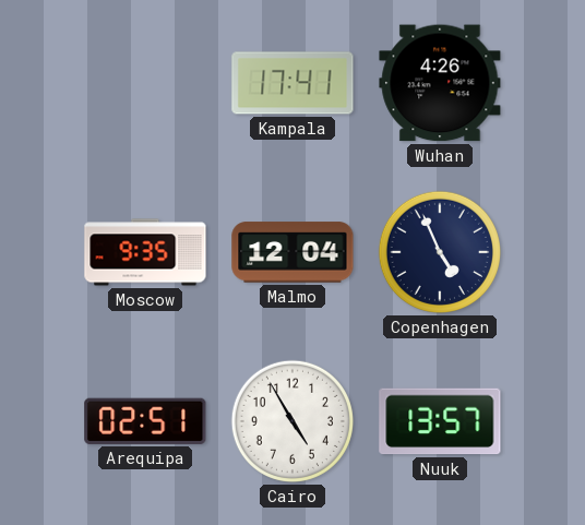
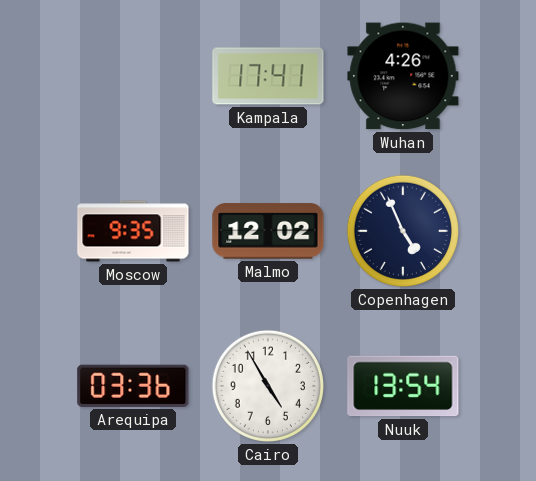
Malmo: 12:04 -> 12:02
Arequipa: 02:51 -> 03:36
Nuuk: 13:57 -> 13:54
